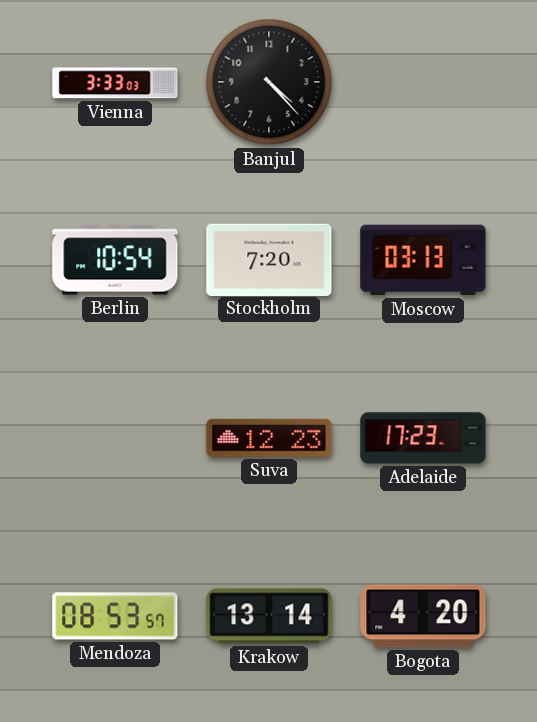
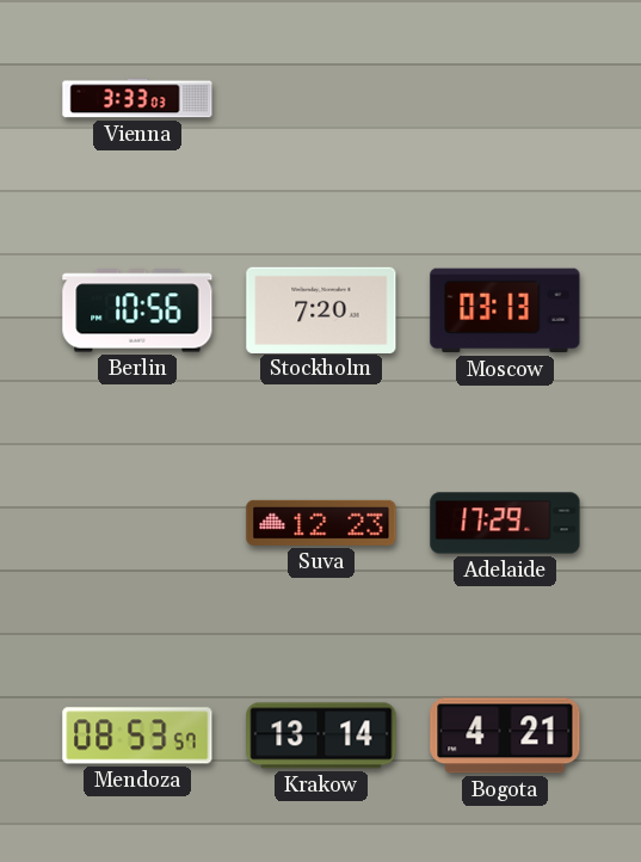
Banjul: 4:23 -> none
Berlin: 10:54 -> 10:56
Adelaide: 17:23 -> 17:29
Bogota: 4:20 -> 4:21
